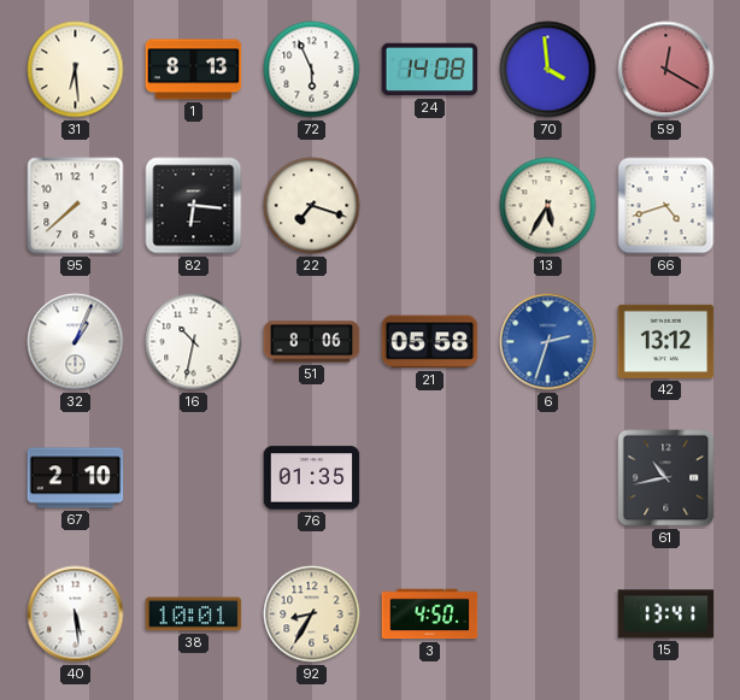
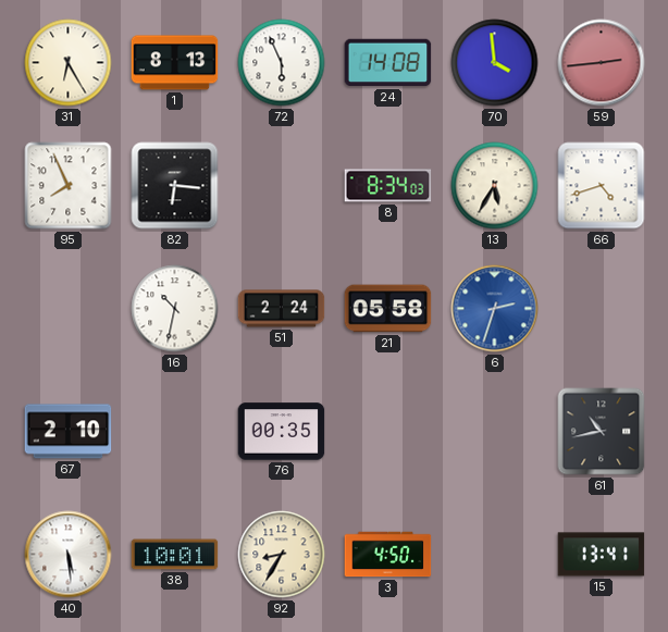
31: 6:29 -> 6:25
59: 12:20 -> 2:44
95: 7:38 -> 7:56
22: 7:18 -> none
8: none -> 8:34
32: 1:04 -> none
51: 8:06 -> 2:24
42: 13:12 -> none
76: 01:35 -> 00:35
